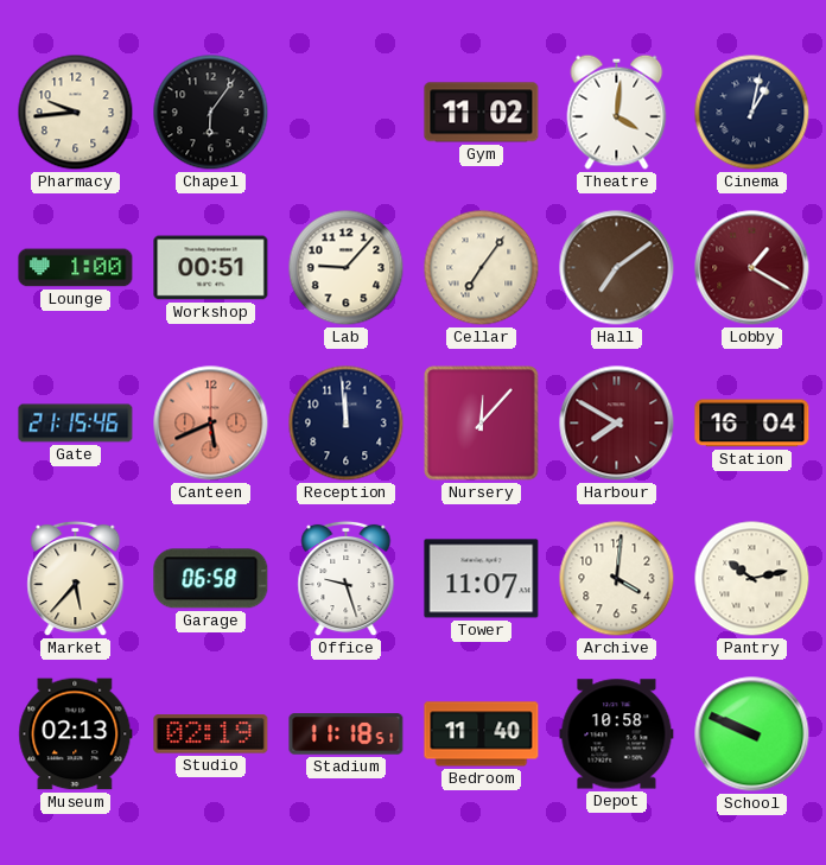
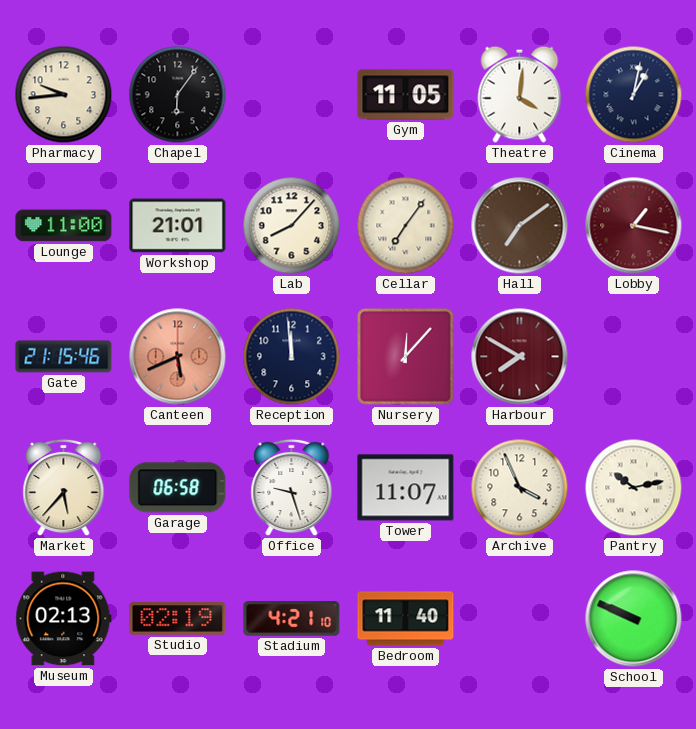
Gym: 11:02 -> 11:05
Lounge: 1:00 -> 11:00
Workshop: 00:51 -> 21:01
Lab: 9:07 -> 8:07
Lobby: 1:20 -> 1:17
Station: 16:04 -> none
Archive: 4:01 -> 3:56
Stadium: 11:18 -> 4:21
Depot: 10:58 -> none
